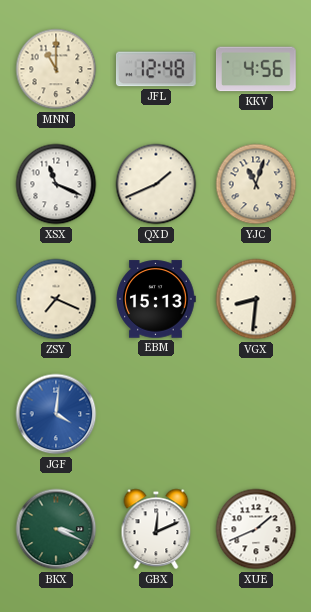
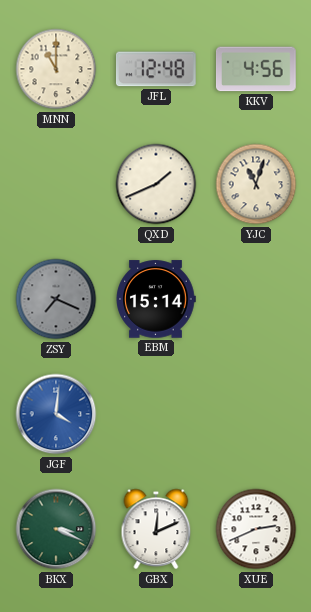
XSX: 11:19 -> none
ZSY dial: cream -> grey
EBM: 15:13 -> 15:14
VGX: 8:31 -> none
XUE: 1:41 -> 2:41
